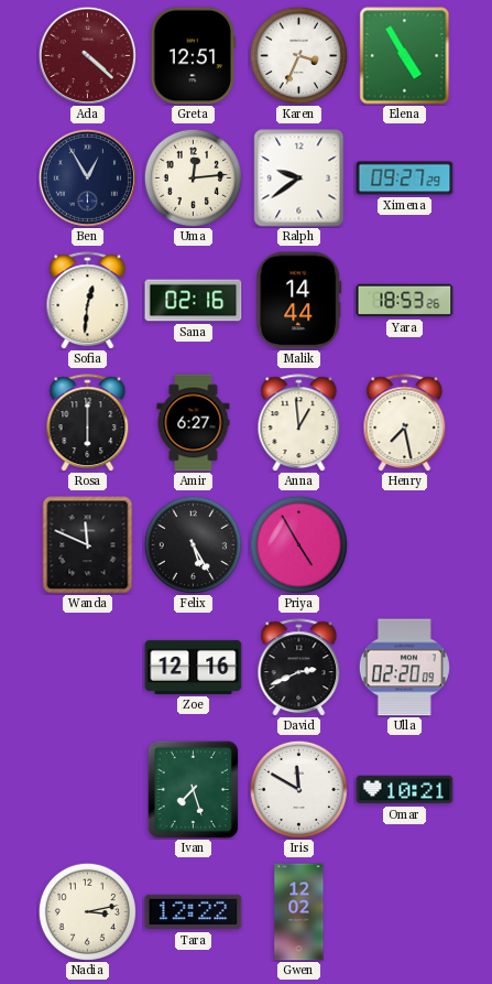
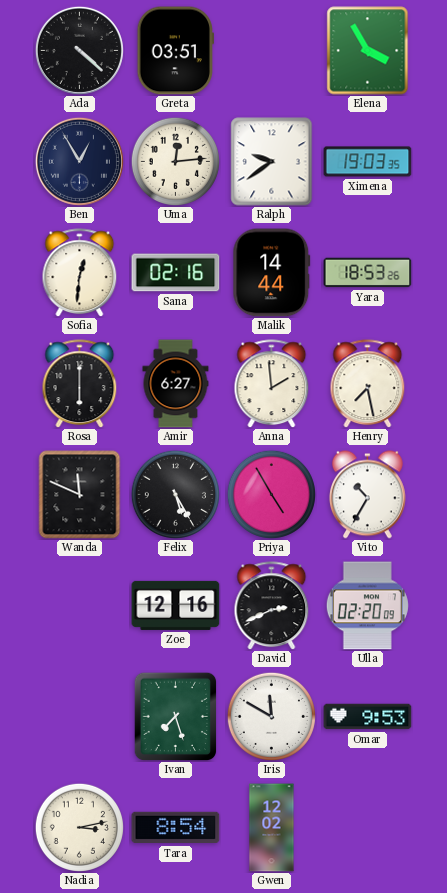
Ada dial: burgundy -> black
Greta: 12:51 -> 03:51
Karen: 3:34 -> none
Elena: 4:55 -> 3:55
Ximena: 09:27 -> 19:03
Anna: 12:59 -> 1:59
Vito: none -> 10:35
Omar: 10:21 -> 9:53
Tara: 12:22 -> 8:54
